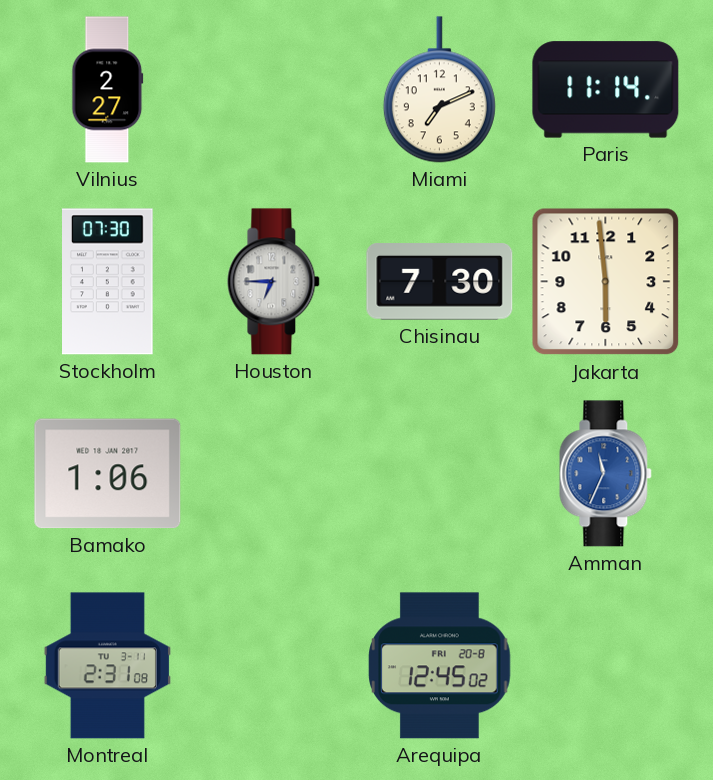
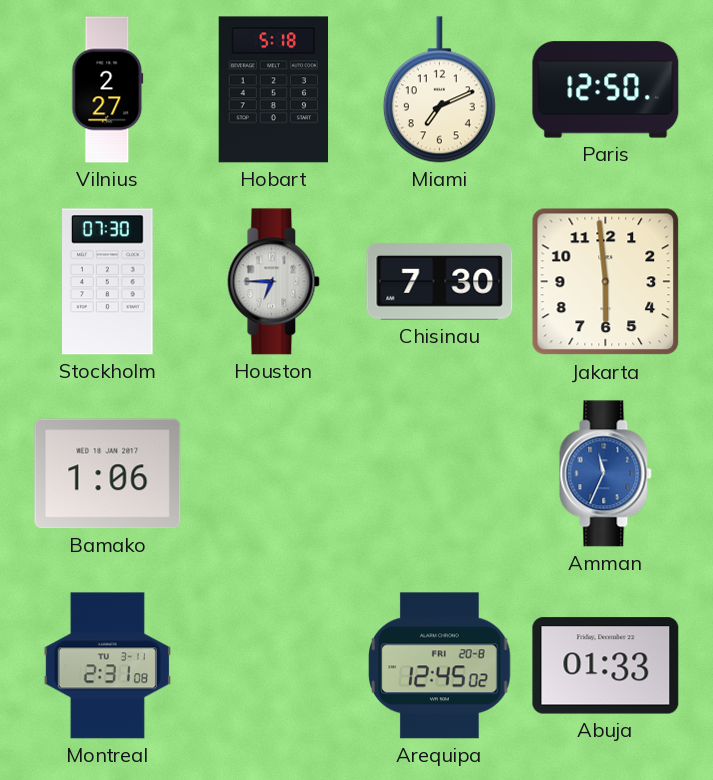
Hobart: none -> 5:18
Paris: 11:14 -> 12:50
Abuja: none -> 01:33
